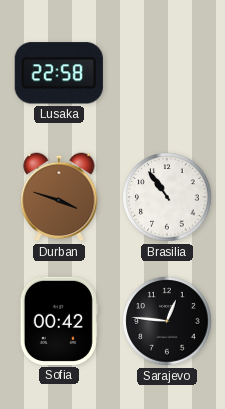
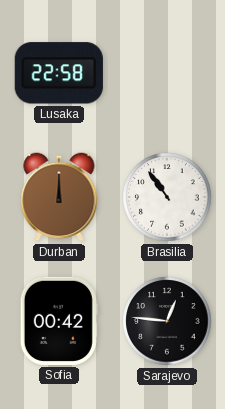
Durban: 3:48 -> 12:00
